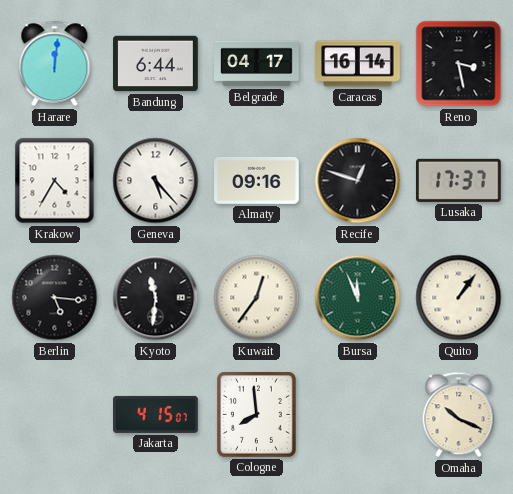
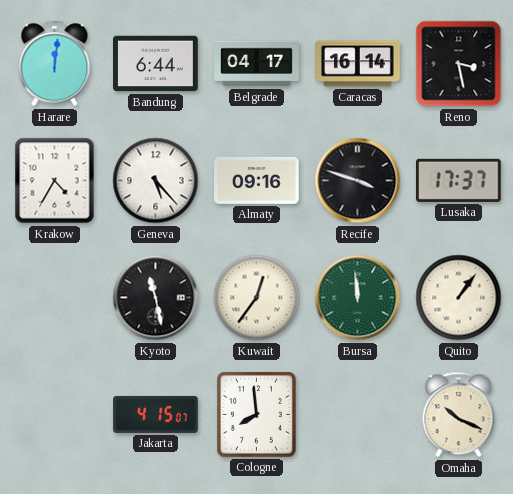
Recife: 12:48 -> 3:48
Berlin: 5:16 -> none
Kyoto: 11:31 -> 11:28
Bursa: 11:56 -> 11:59
